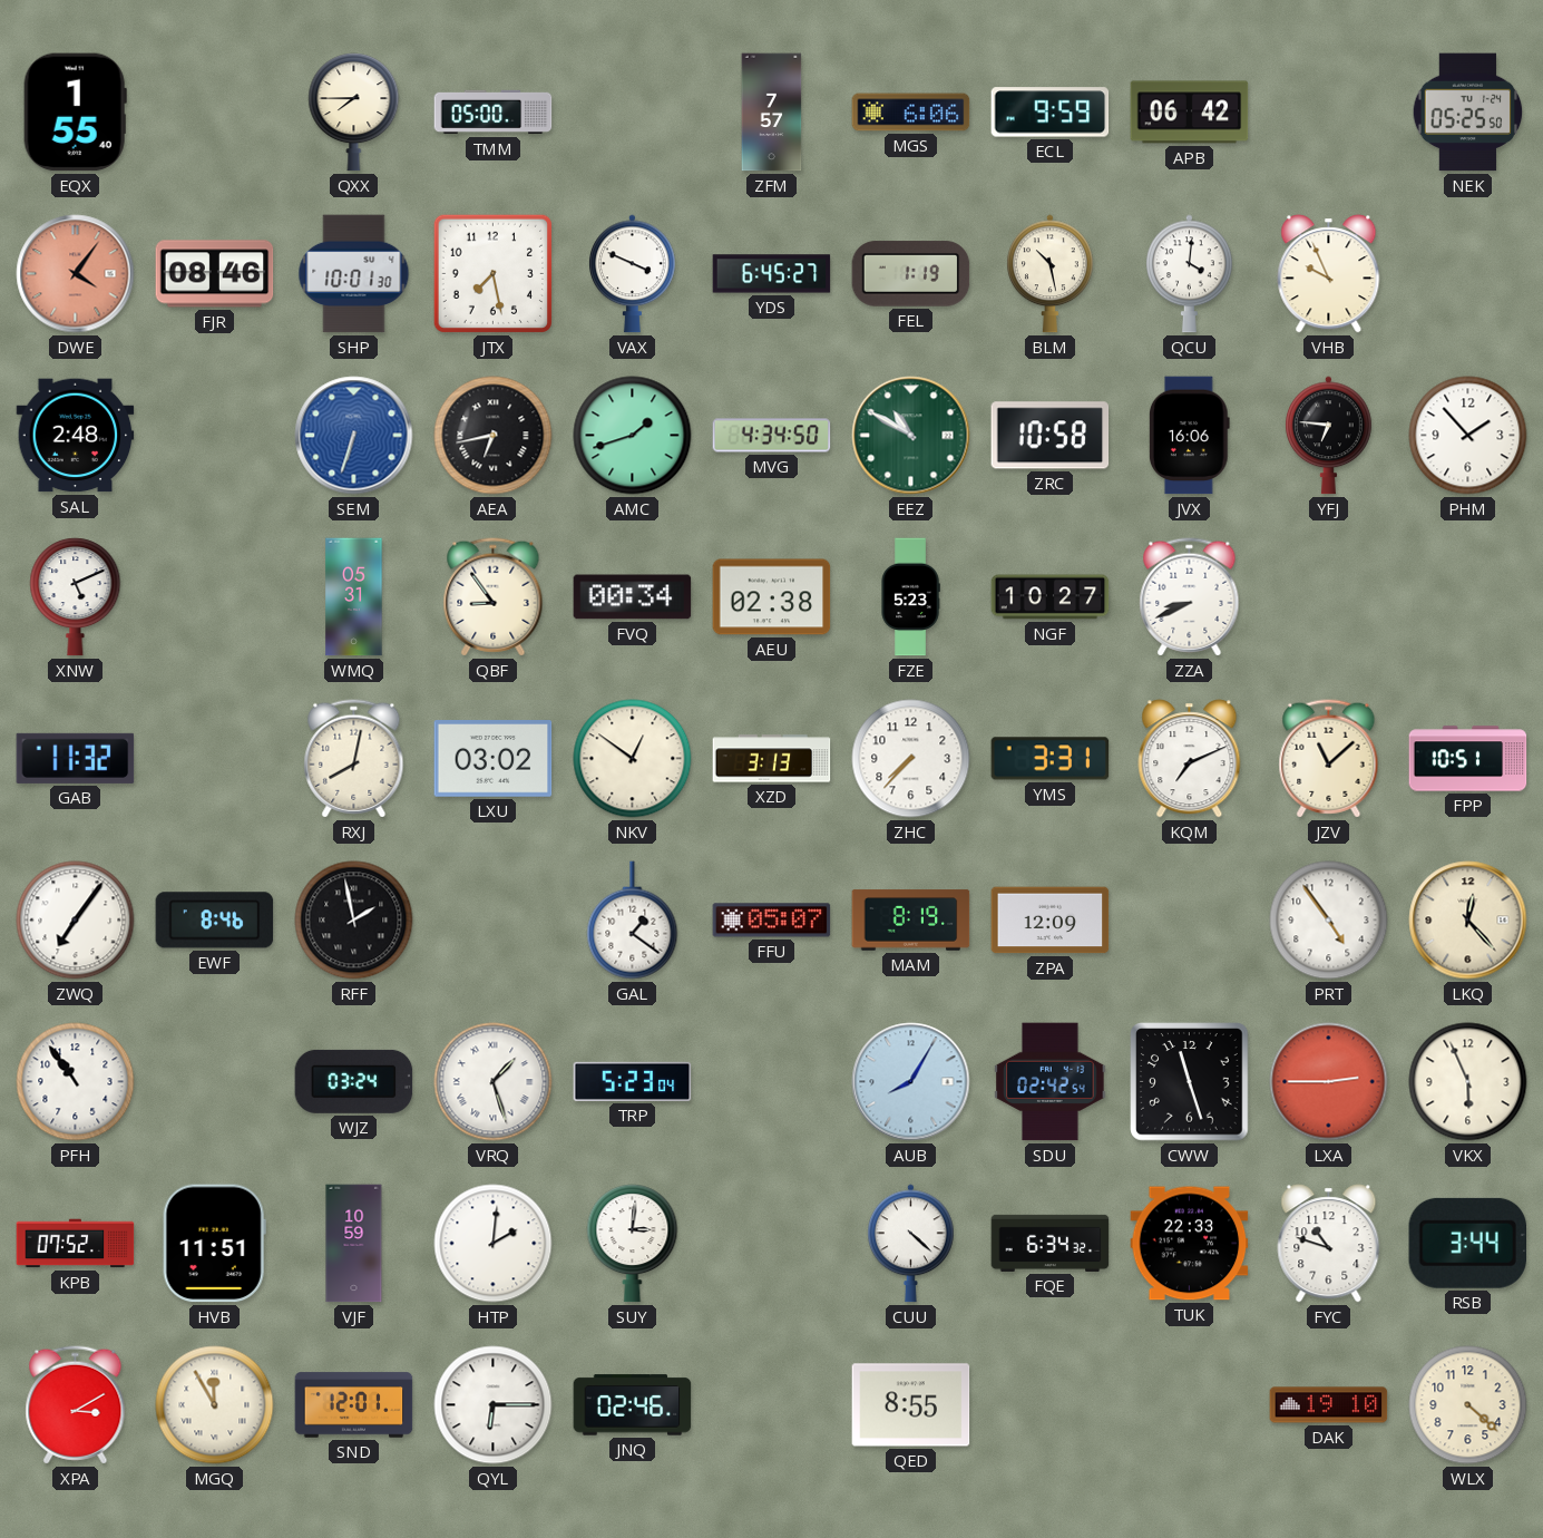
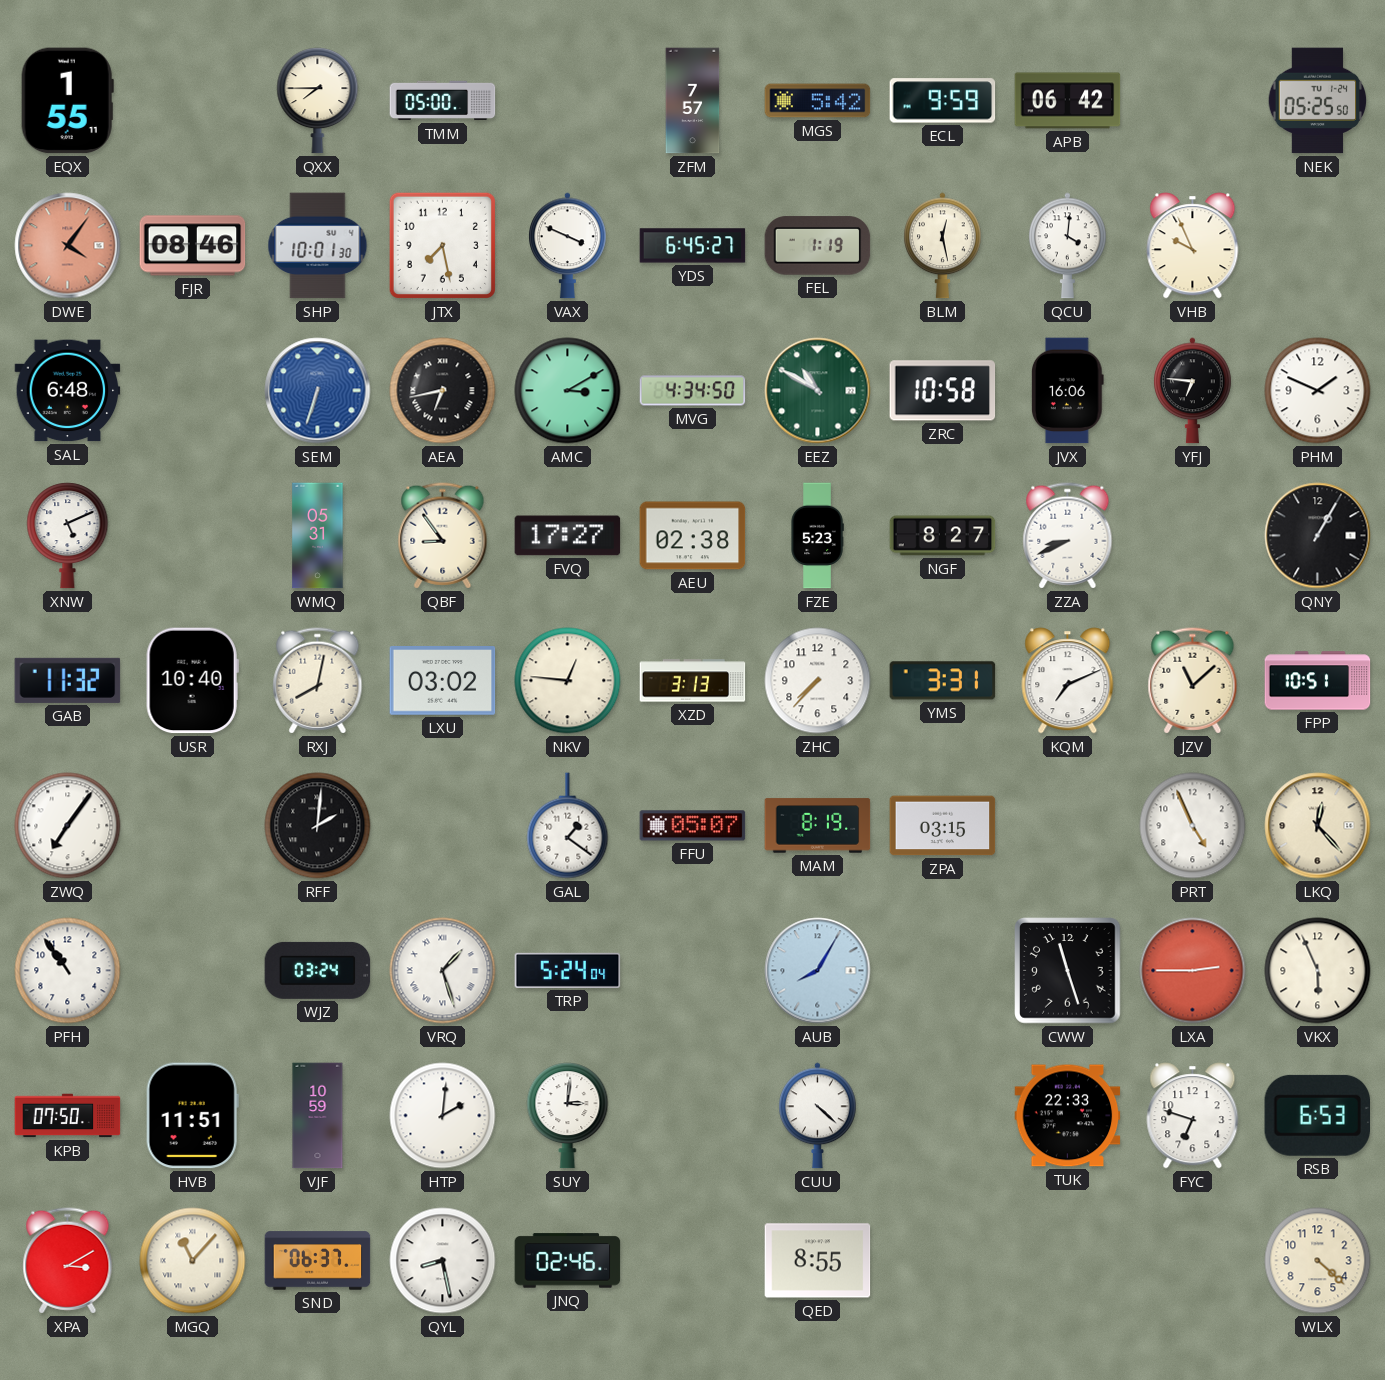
EQX: 1:55:40 -> 1:55:11
MGS: 6:06 -> 5:42
BLM: 10:28 -> 12:28
SAL: 2:48 -> 6:48
AMC: 1:42 -> 3:10
PHM: 1:53 -> 1:49
FVQ: 00:34 -> 17:27
NGF: 10:27 -> 8:27
QNY: none -> 1:05
USR: none -> 10:40
NKV: 12:51 -> 12:46
EWF: 8:46 -> none
RFF: 1:58 -> 2:01
ZPA: 12:09 -> 03:15
PRT: 4:54 -> 4:56
TRP: 5:23 -> 5:24
SDU: 02:42 -> none
KPB: 07:52 -> 07:50
FQE: 6:34 -> none
FYC: 10:48 -> 6:48
RSB: 3:44 -> 6:53
MGQ: 11:55 -> 11:07
SND: 12:01 -> 06:37
QYL: 6:15 -> 8:28
DAK: 19:10 -> none
